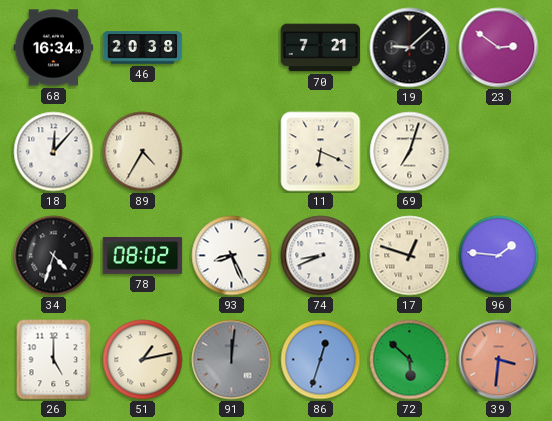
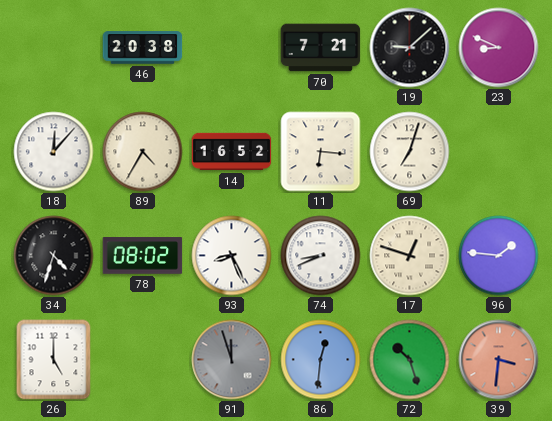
68: 16:34 -> none
23: 2:51 -> 8:49
14: none -> 16:52
11: 6:19 -> 6:16
51: 1:13 -> none
91: 12:01 -> 11:57
86: 12:33 -> 12:31
72: 5:52 -> 10:27
